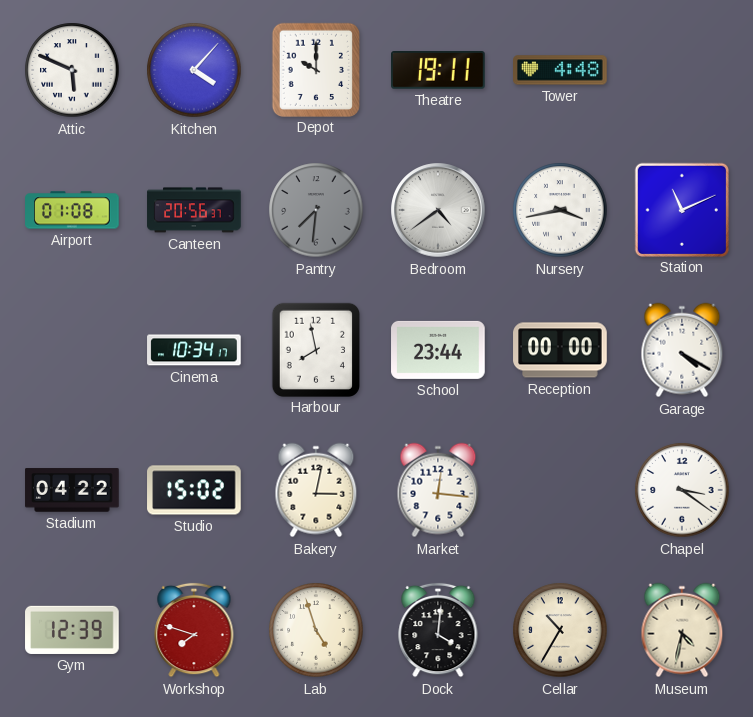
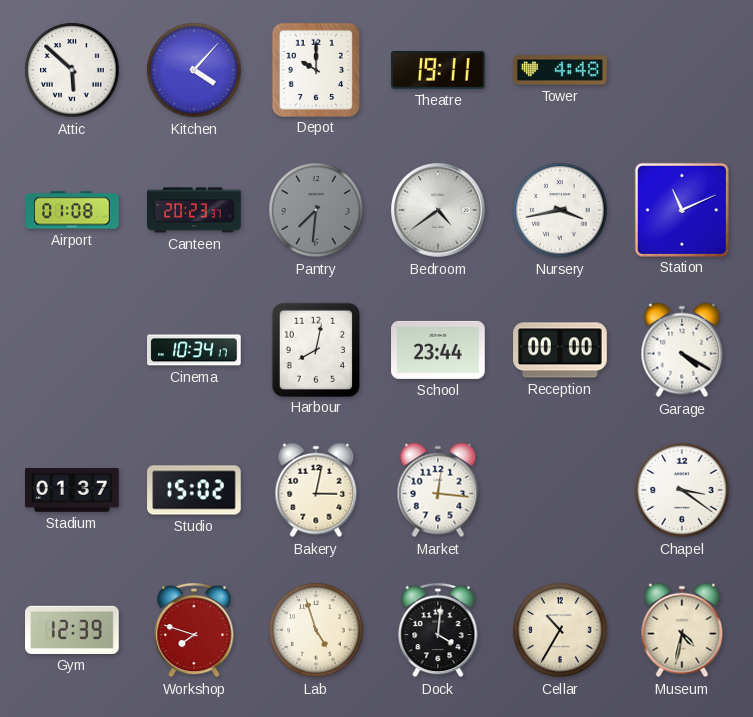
Attic: 5:49 -> 5:52
Canteen: 20:56 -> 20:23
Harbour: 7:58 -> 8:02
Stadium: 04:22 -> 01:37
